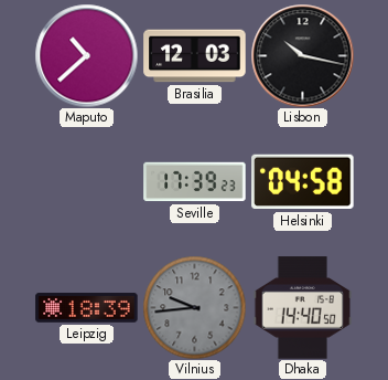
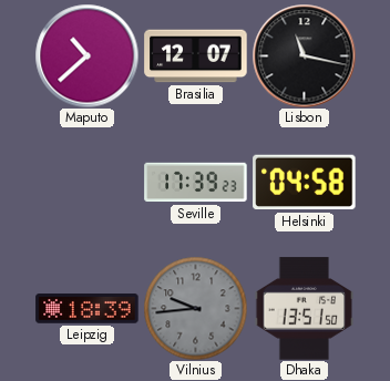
Brasilia: 12:03 -> 12:07
Lisbon: 10:17 -> 11:17
Dhaka: 14:40 -> 13:51
